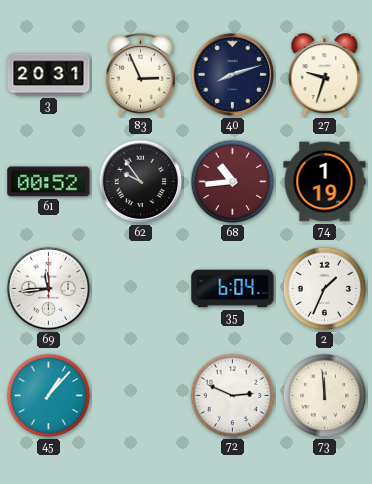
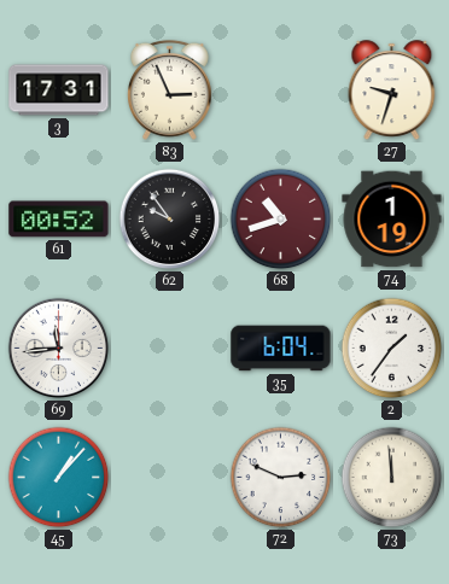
3: 20:31 -> 17:31
40: 8:12 -> none
68: 10:44 -> 10:42
2: 1:34 -> 1:36
